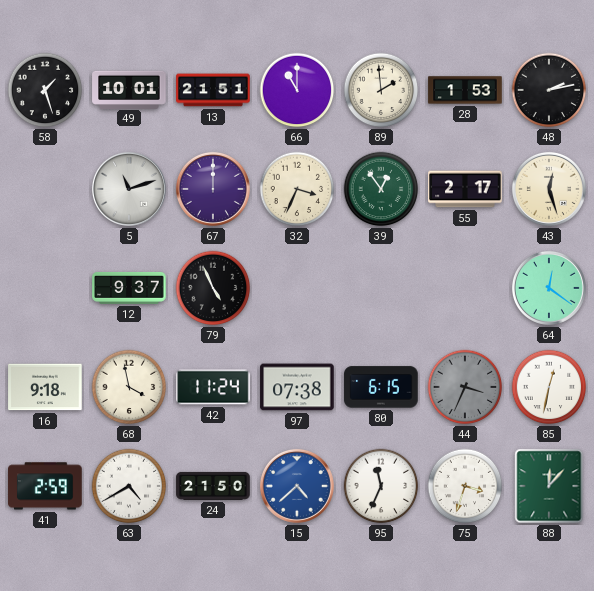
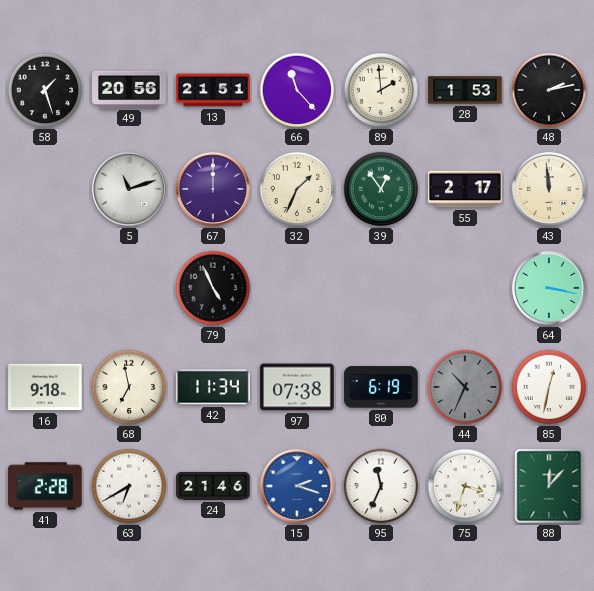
49: 10:01 -> 20:56
66: 11:00 -> 11:23
32: 3:34 -> 1:34
43: 12:27 -> 11:59
12: 9:37 -> none
64: 12:21 -> 3:17
68: 3:58 -> 6:58
42: 11:24 -> 11:34
80: 6:15 -> 6:19
44: 3:34 -> 10:34
41: 2:59 -> 2:28
63: 4:40 -> 6:40
24: 21:50 -> 21:46
15: 4:38 -> 2:18
